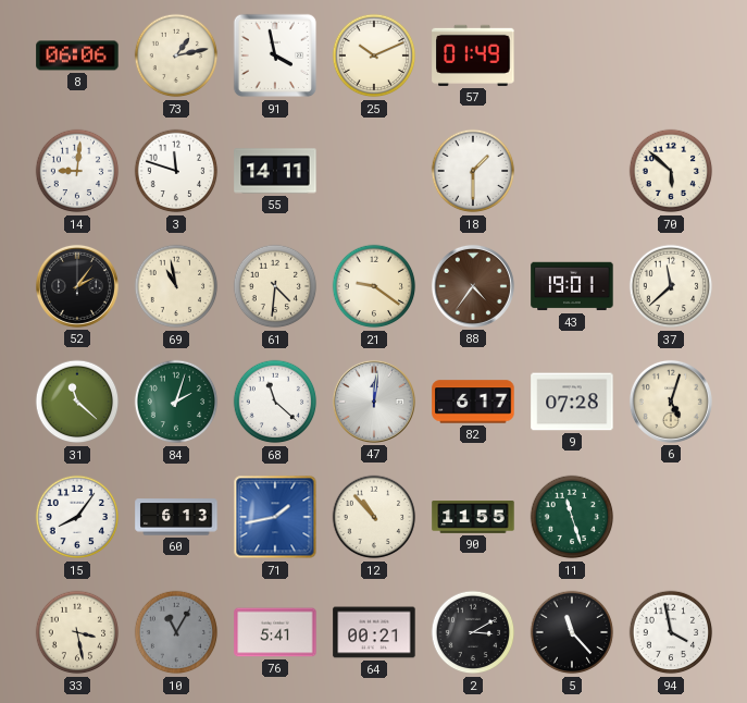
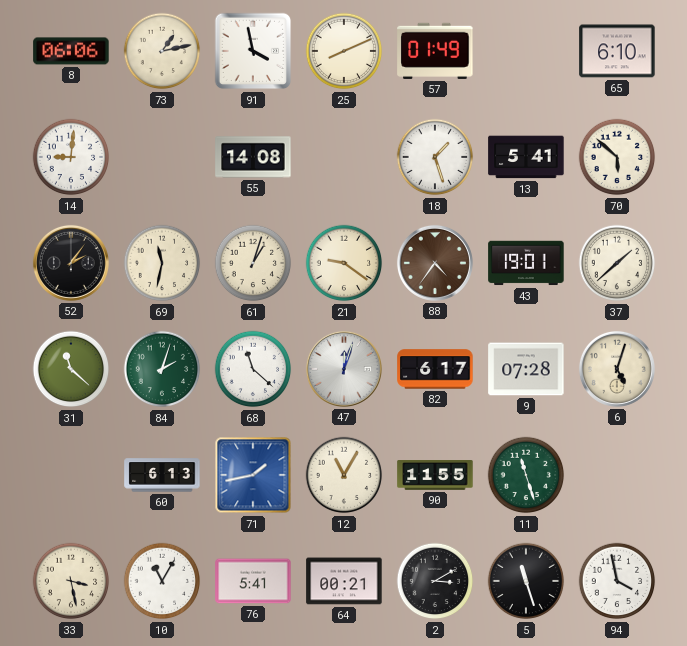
25: 10:11 -> 8:11
65: none -> 6:10
3: 11:48 -> none
55: 14:11 -> 14:08
18: 1:30 -> 1:27
13: none -> 5:41
69: 10:58 -> 11:32
61: 4:31 -> 1:03
37: 11:38 -> 1:38
47: 12:01 -> 12:03
15: 8:06 -> none
12: 10:53 -> 11:05
10 dial: grey -> white
5: 11:23 -> 11:27
